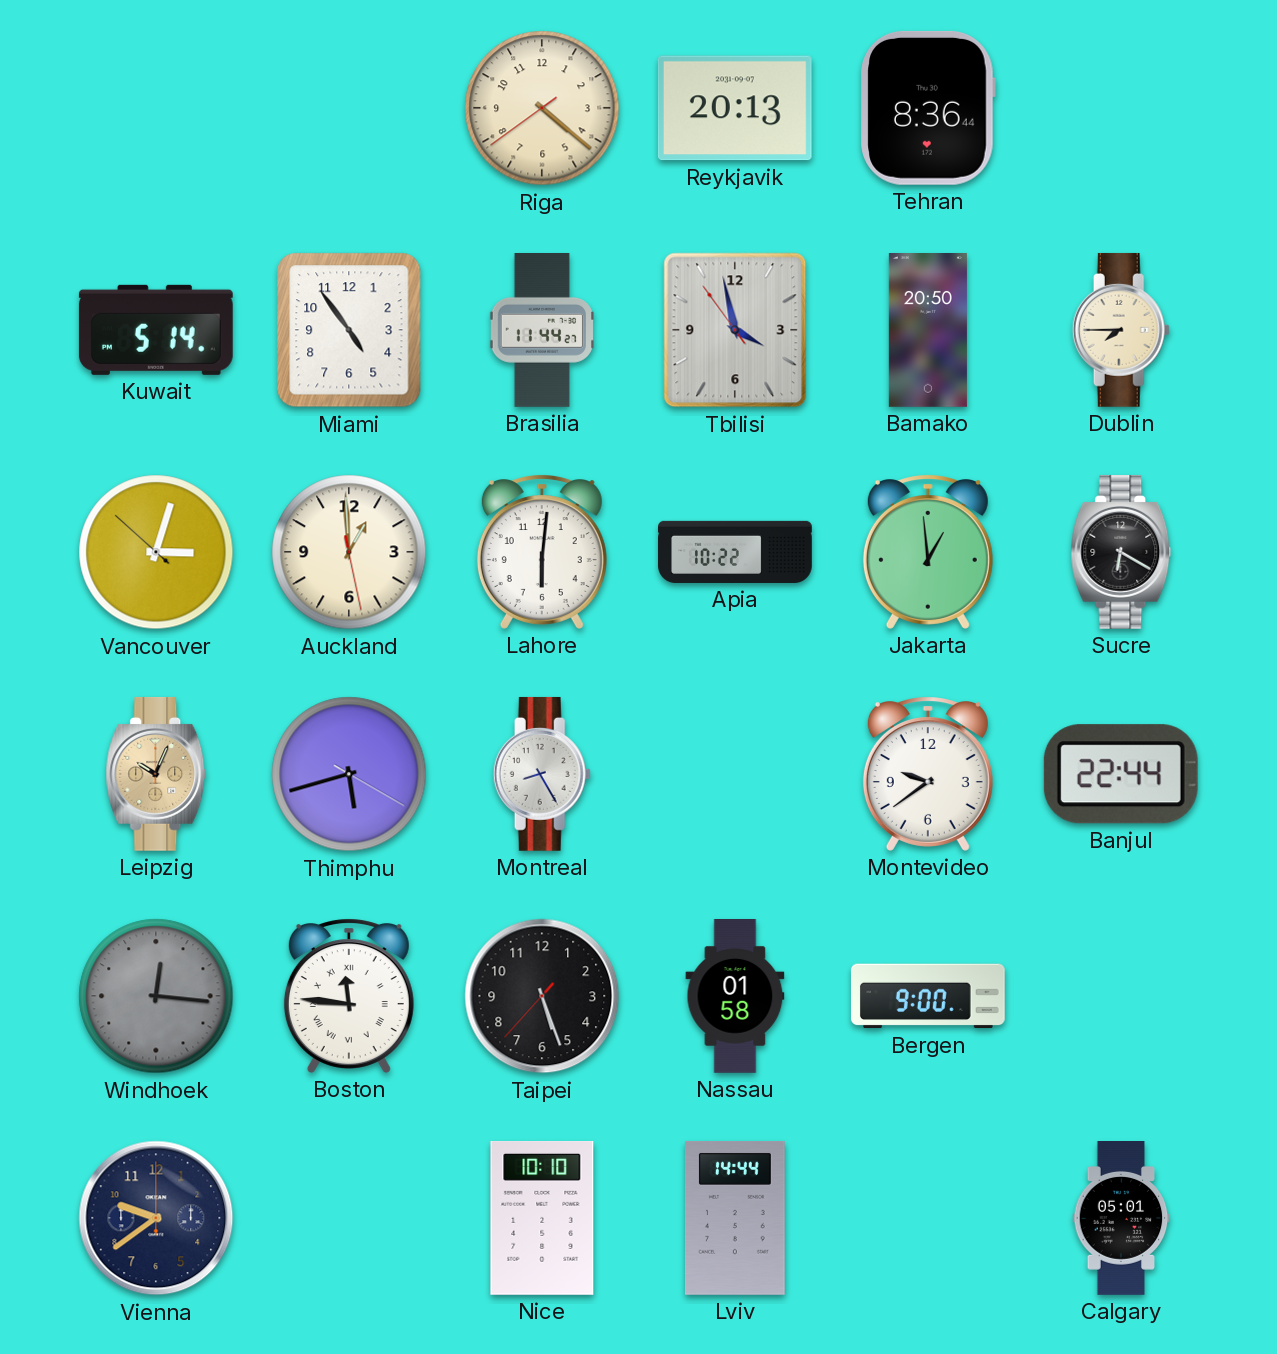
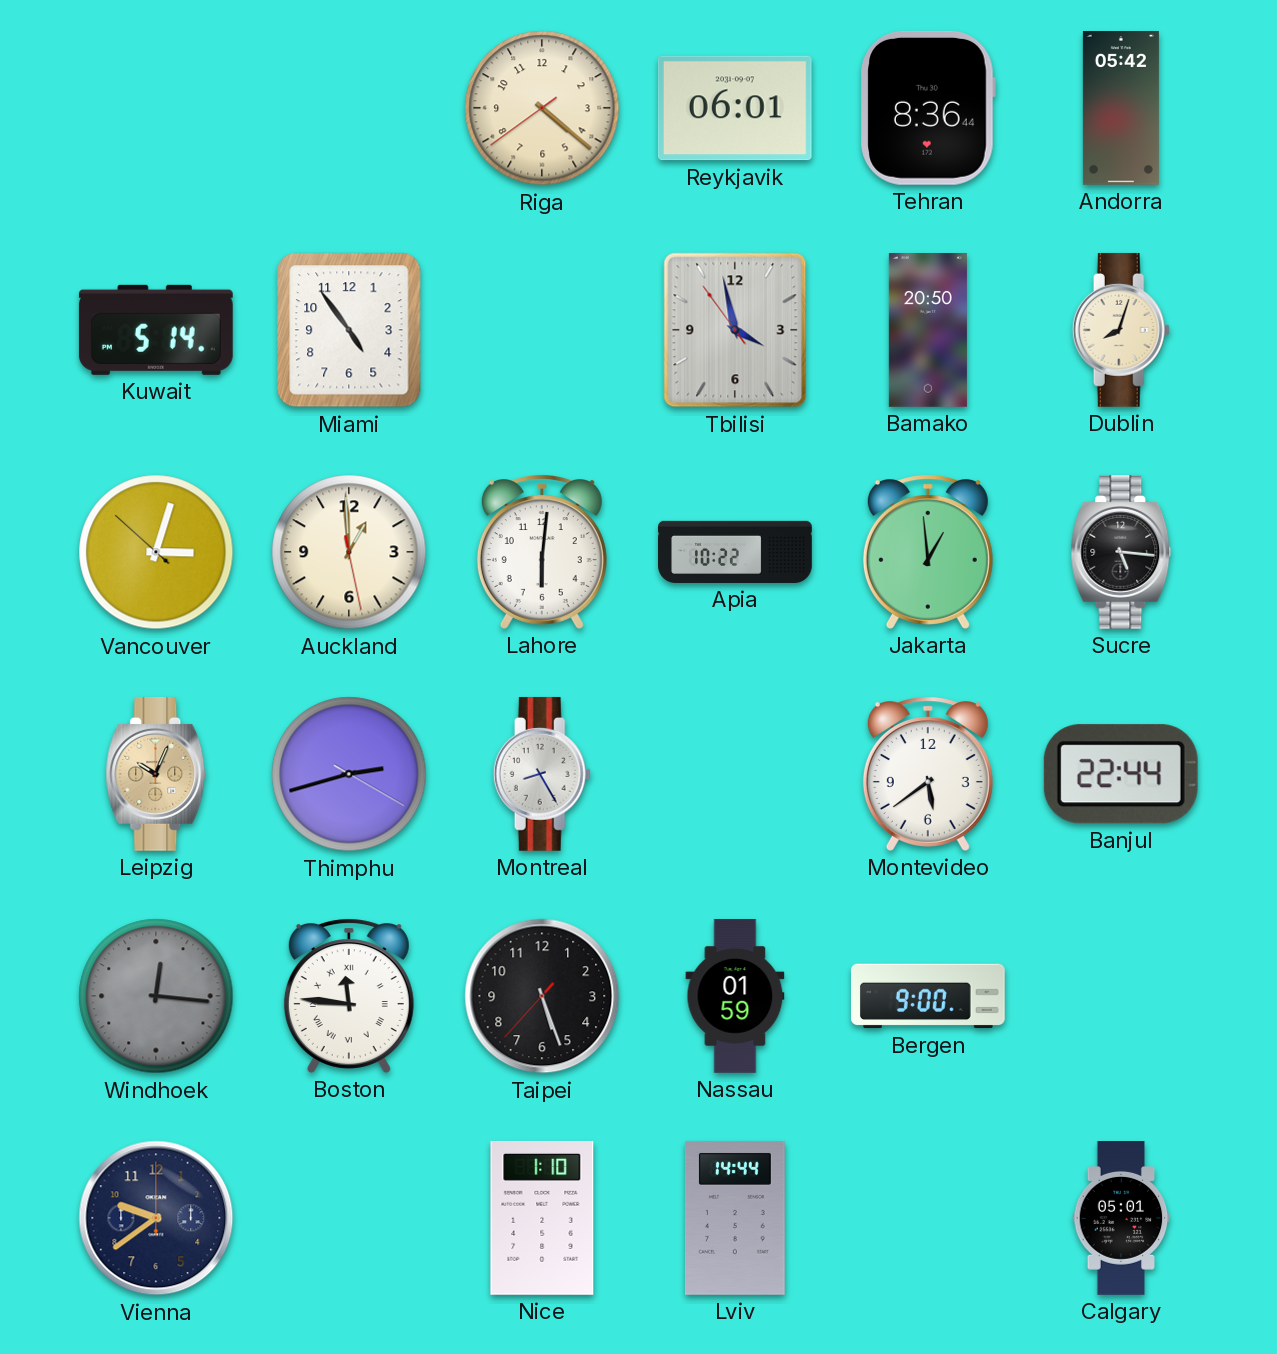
Reykjavik: 20:13 -> 06:01
Andorra: none -> 05:42
Brasilia: 11:44 -> none
Dublin: 7:45 -> 8:03
Sucre: 6:20 -> 5:16
Thimphu: 5:42 -> 2:42
Montevideo: 9:39 -> 5:39
Nassau: 01:58 -> 01:59
Nice: 10:10 -> 1:10
